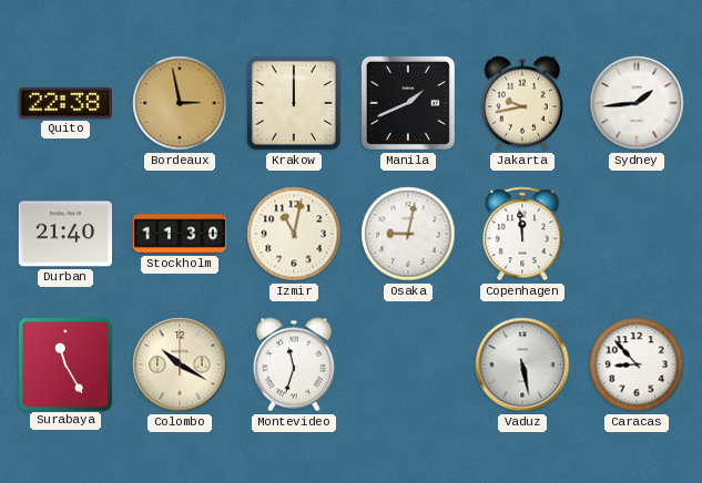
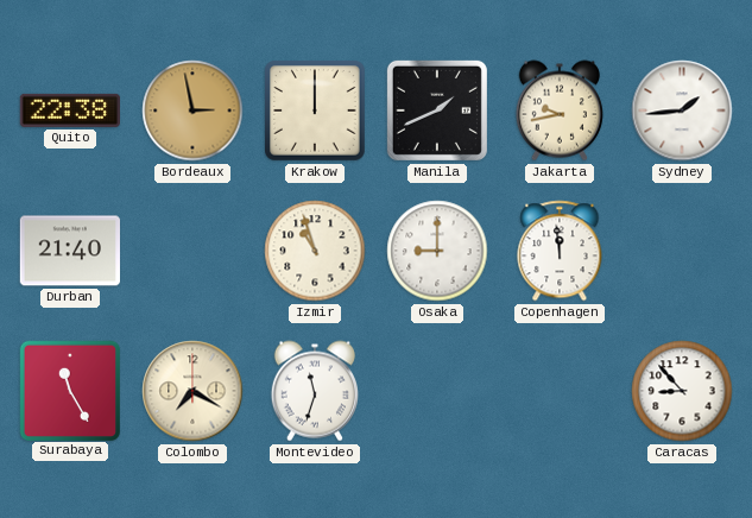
Stockholm: 11:30 -> none
Izmir: 11:02 -> 10:57
Osaka: 9:02 -> 9:00
Colombo: 10:20 -> 7:20
Vaduz: 5:28 -> none
